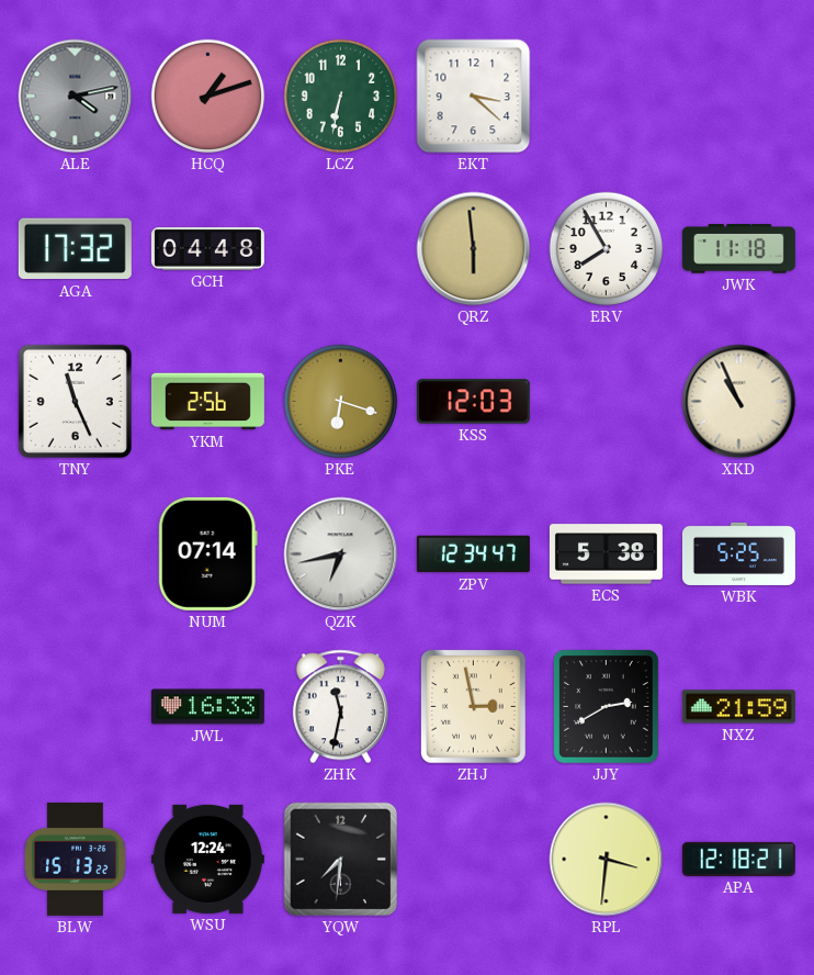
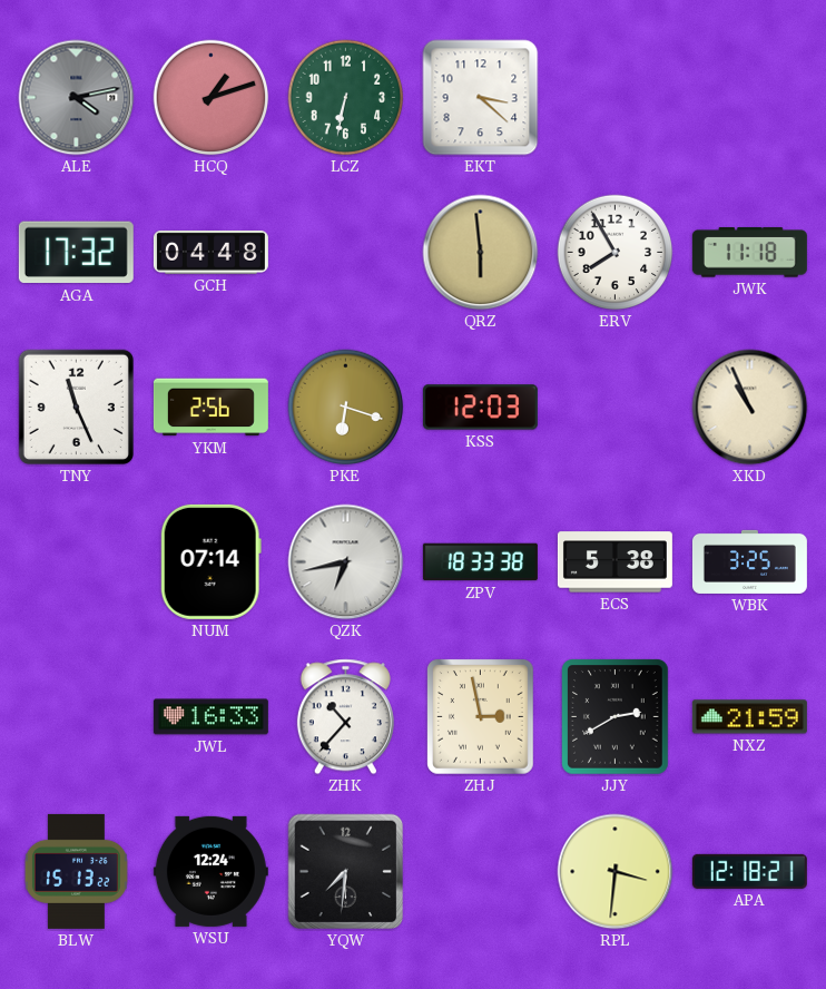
ZPV: 12:34 -> 18:33
WBK: 5:25 -> 3:25
ZHK: 11:32 -> 10:37
